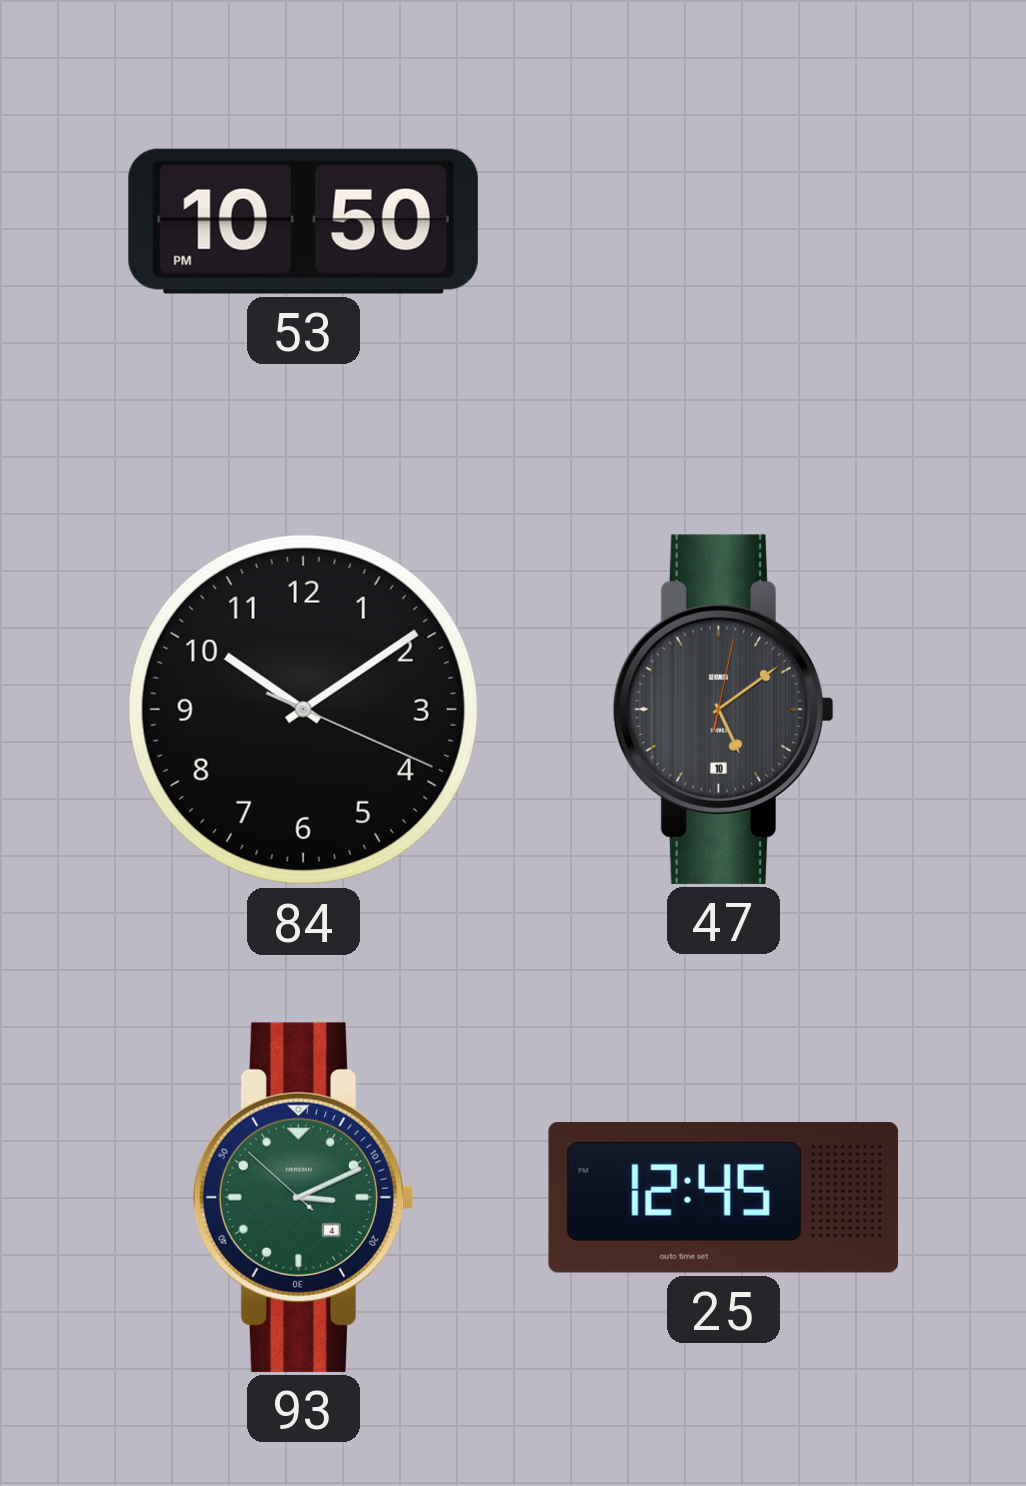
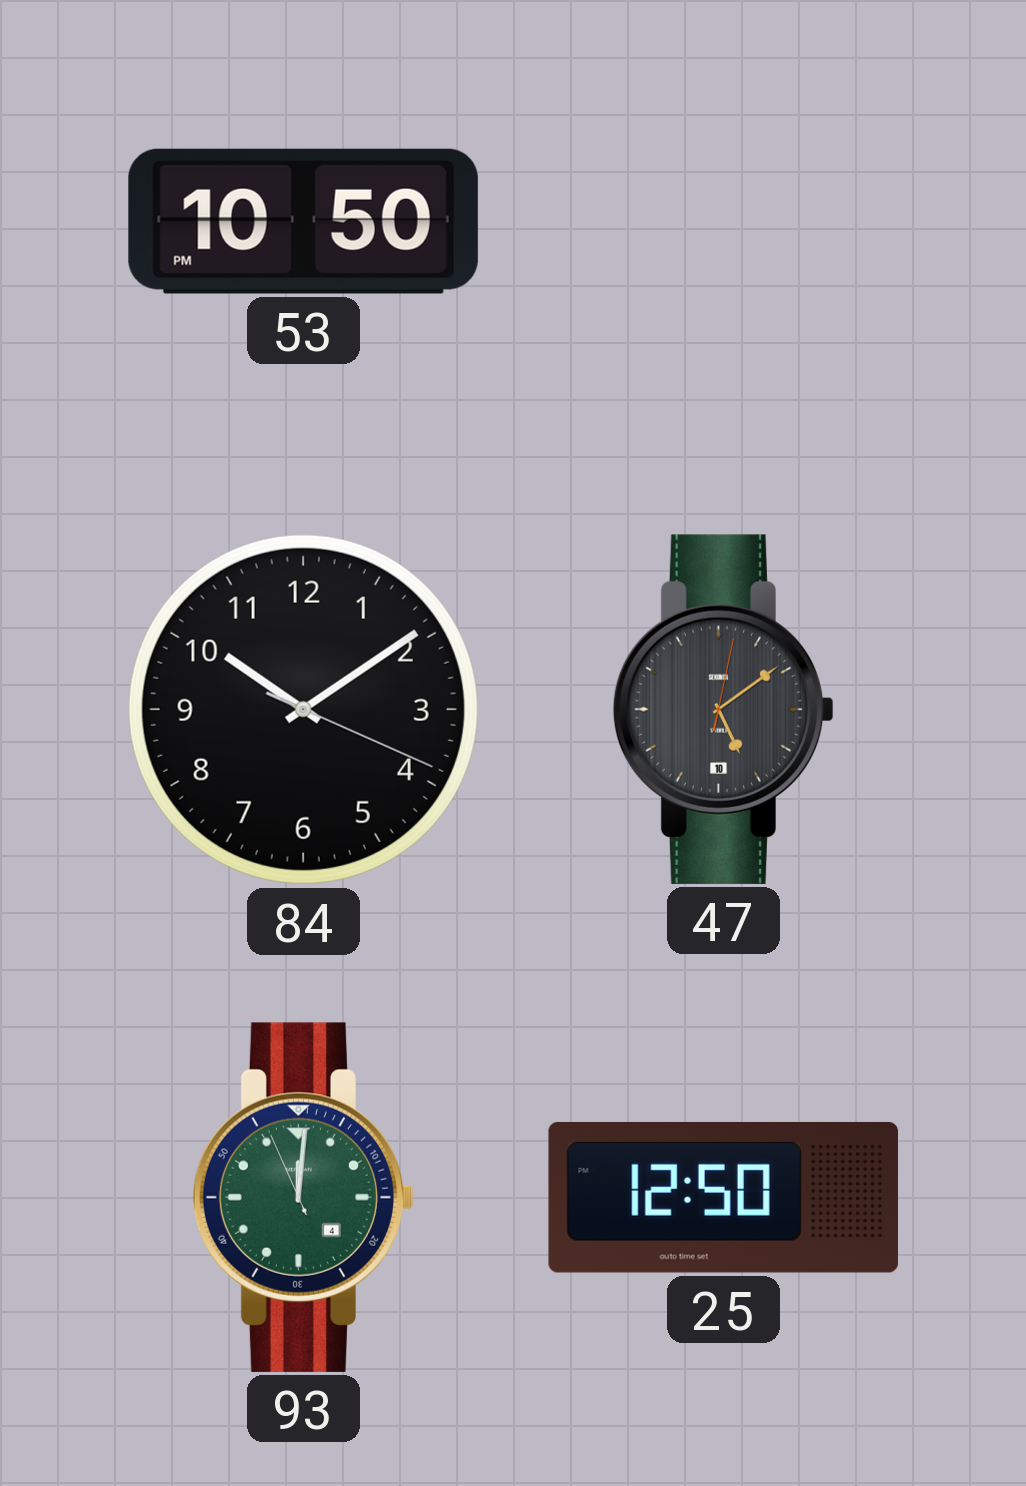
93: 3:10 -> 12:00
25: 12:45 -> 12:50
